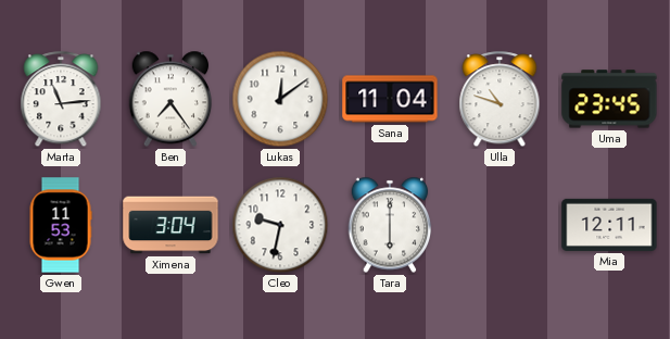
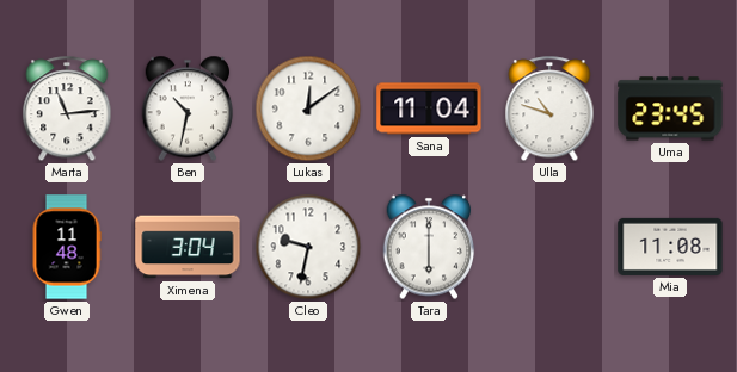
Ben: 7:24 -> 10:32
Gwen: 11:53 -> 11:48
Mia: 12:11 -> 11:08
